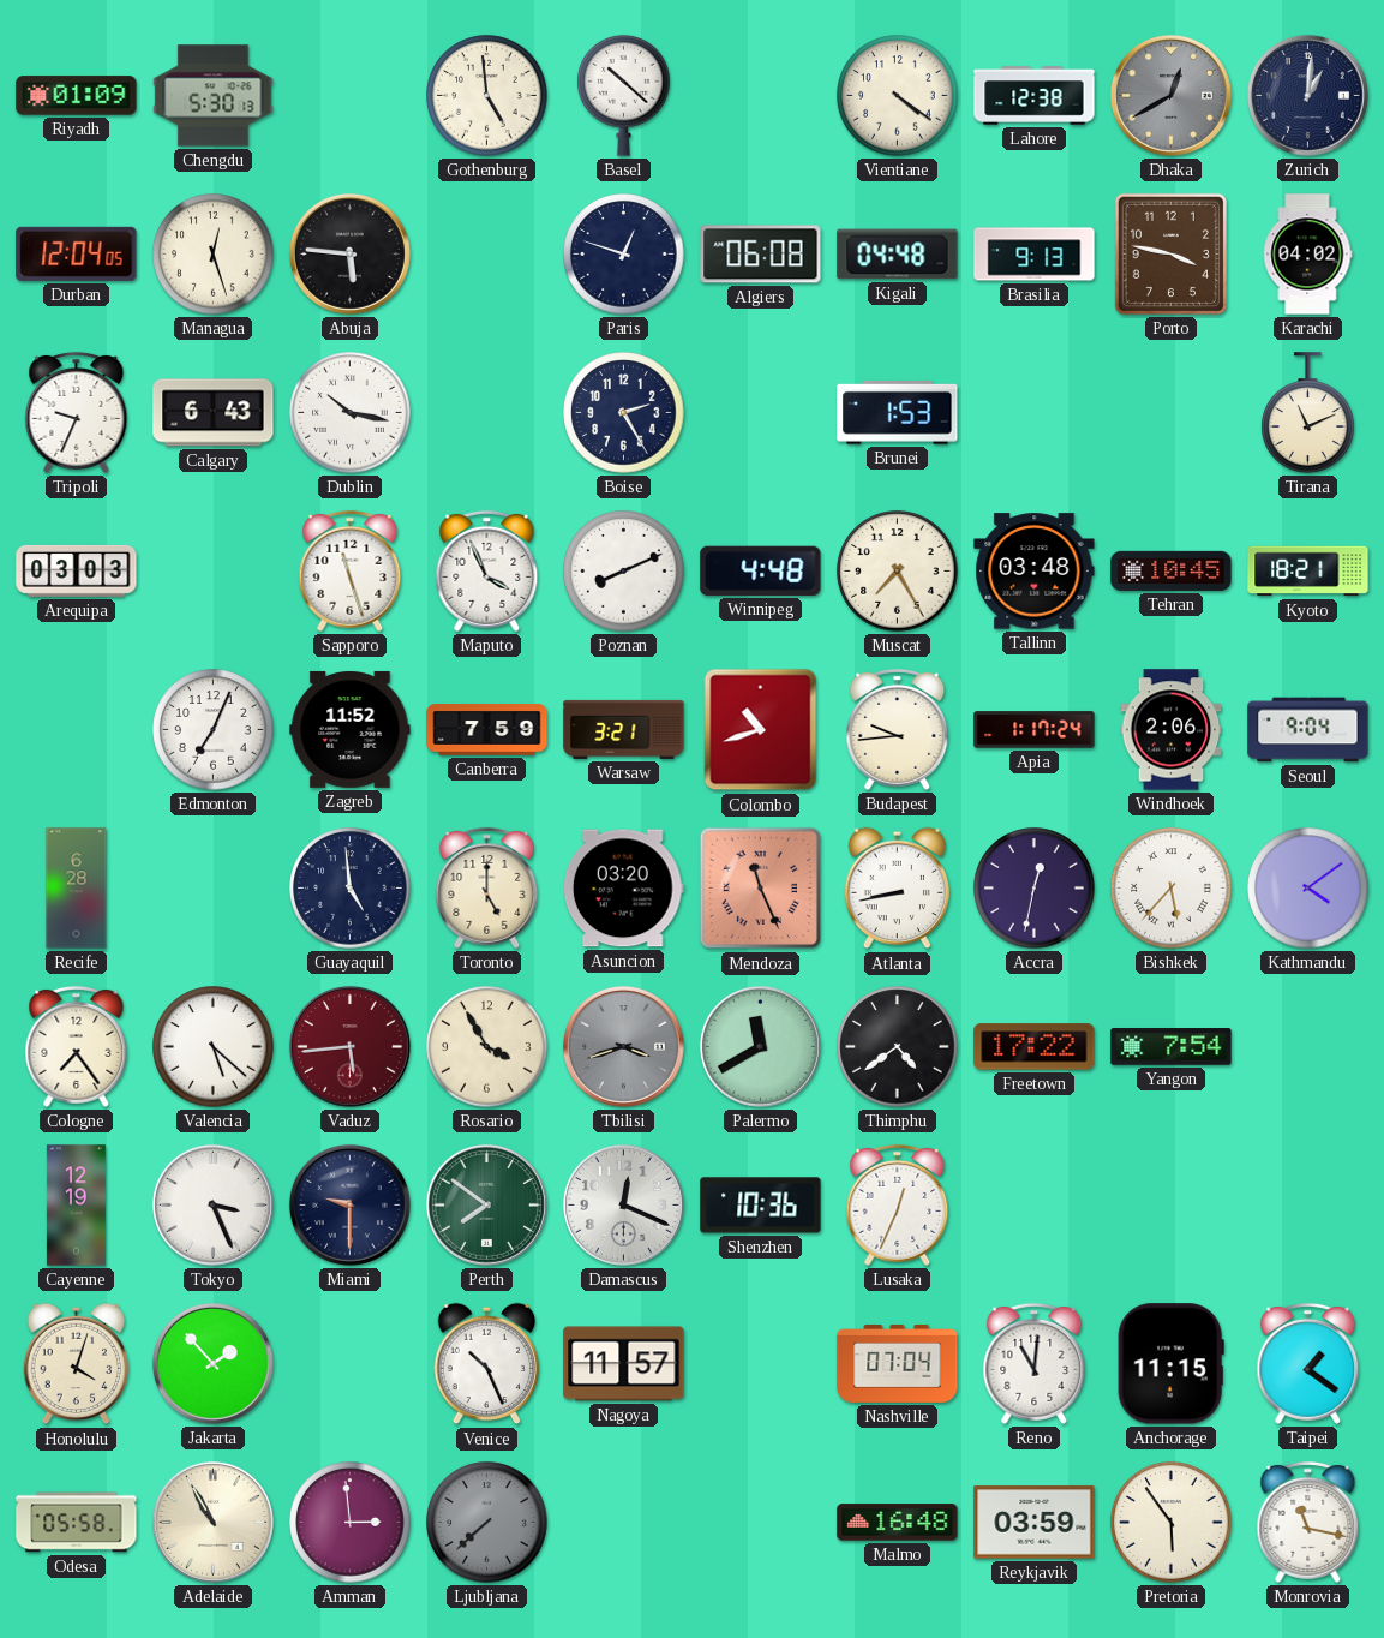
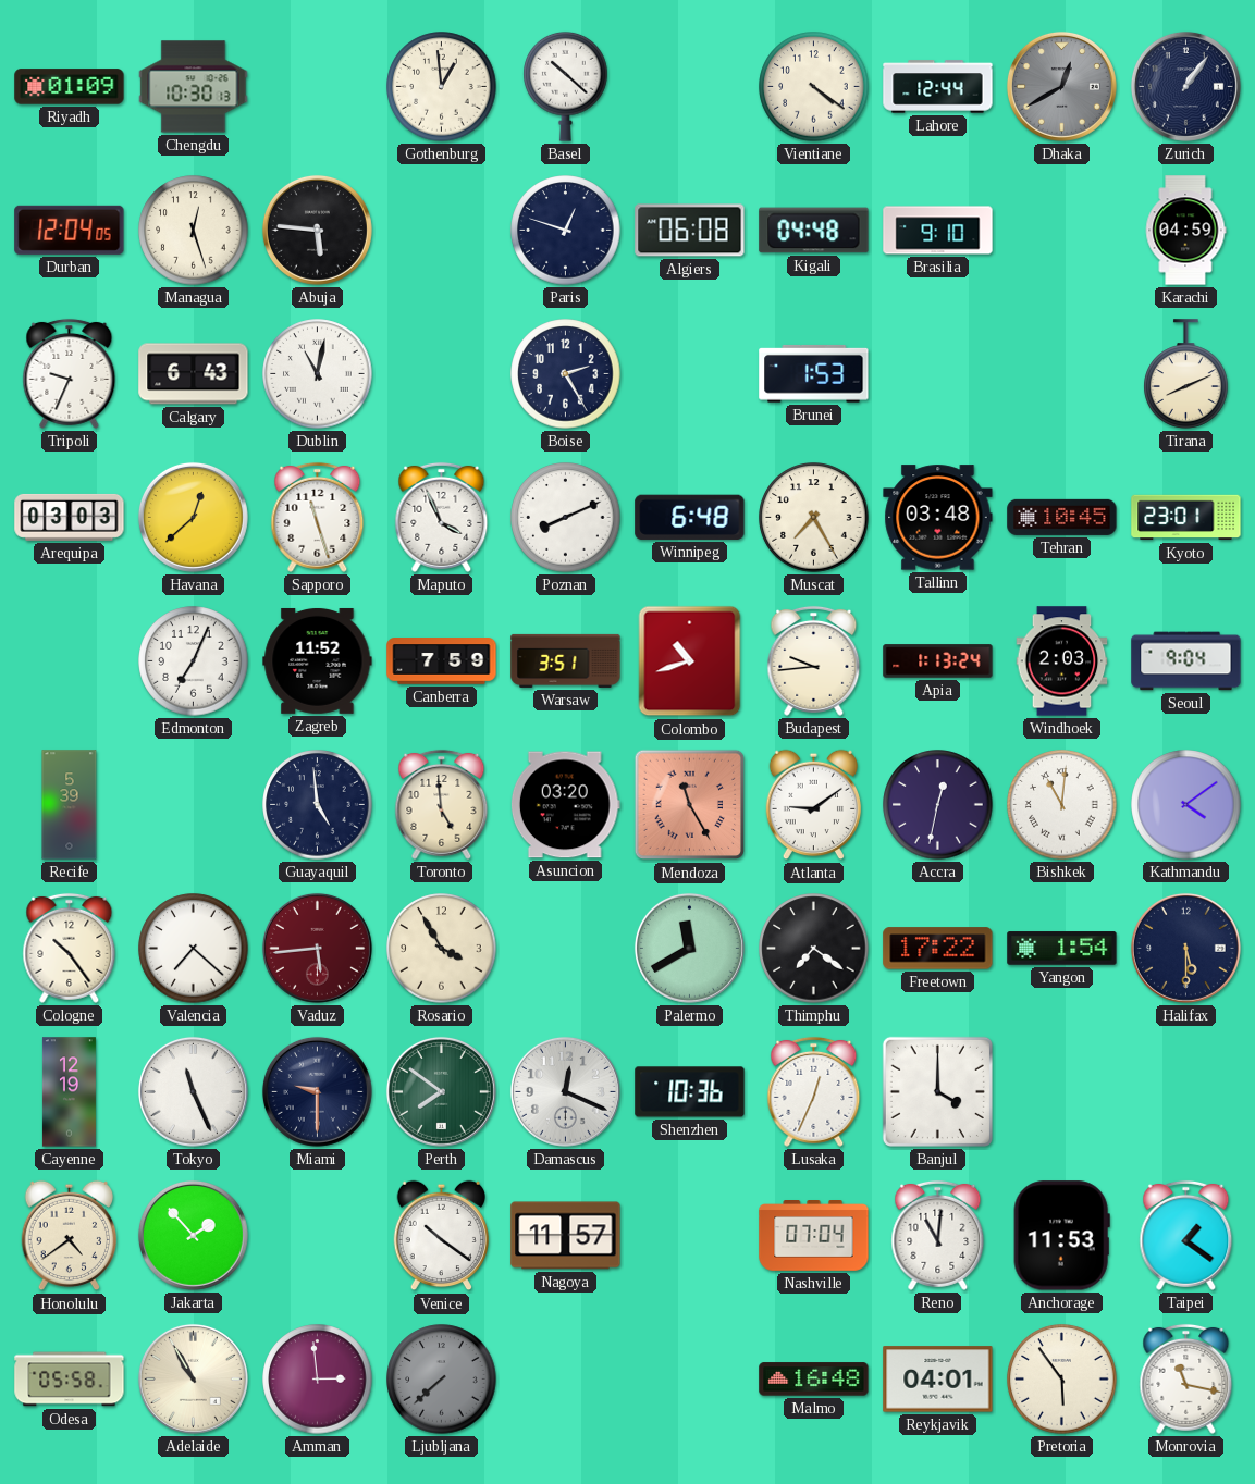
Chengdu: 5:30 -> 10:30
Gothenburg: 4:59 -> 12:59
Lahore: 12:38 -> 12:44
Zurich: 1:01 -> 1:06
Brasilia: 9:13 -> 9:10
Porto: 3:47 -> none
Karachi: 04:02 -> 04:59
Dublin: 10:17 -> 11:02
Tirana: 11:11 -> 8:11
Havana: none -> 12:38
Winnipeg: 4:48 -> 6:48
Kyoto: 18:21 -> 23:01
Warsaw: 3:21 -> 3:51
Apia: 1:17 -> 1:13
Windhoek: 2:06 -> 2:03
Recife: 6:28 -> 5:39
Toronto: 5:00 -> 4:59
Mendoza: 11:26 -> 11:25
Atlanta: 8:43 -> 9:09
Bishkek: 5:37 -> 11:01
Cologne: 7:24 -> 10:24
Valencia: 5:22 -> 7:22
Tbilisi: 3:42 -> none
Thimphu: 4:39 -> 7:21
Yangon: 7:54 -> 1:54
Halifax: none -> 5:30
Tokyo: 3:26 -> 11:26
Banjul: none -> 4:00
Honolulu: 4:03 -> 4:39
Venice: 10:26 -> 10:21
Anchorage: 11:15 -> 11:53
Reykjavik: 03:59 -> 04:01
